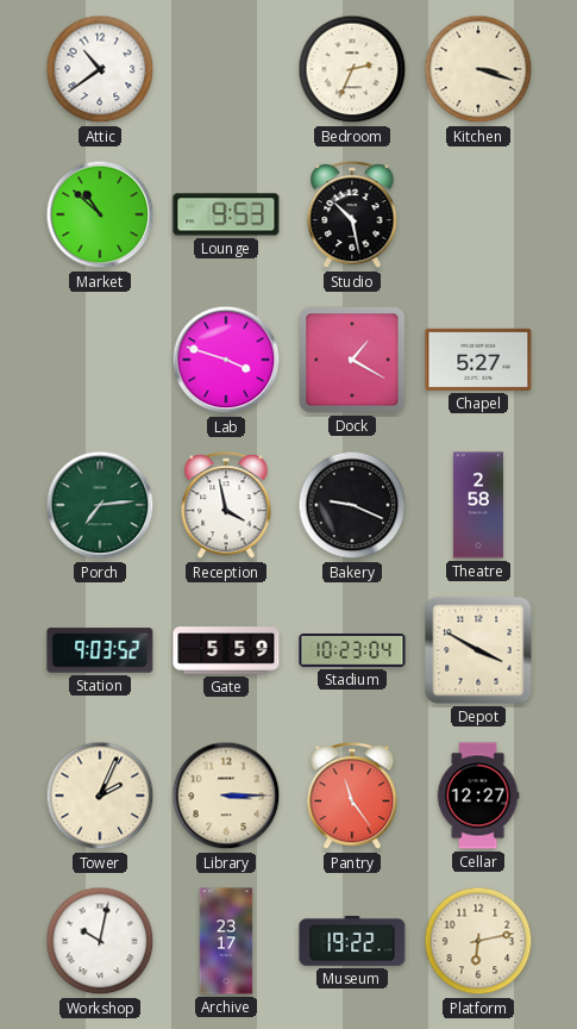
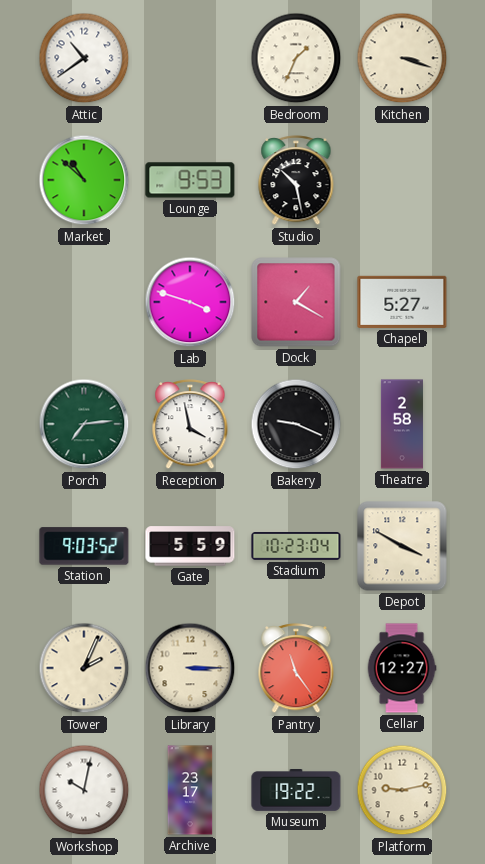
Bedroom: 2:34 -> 1:34
Platform: 6:13 -> 9:13
